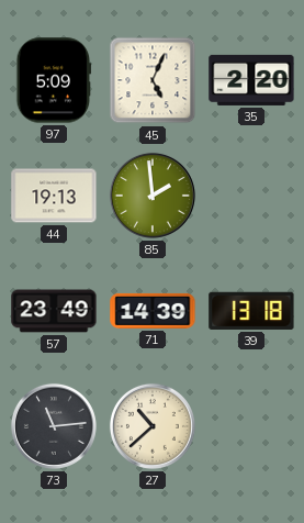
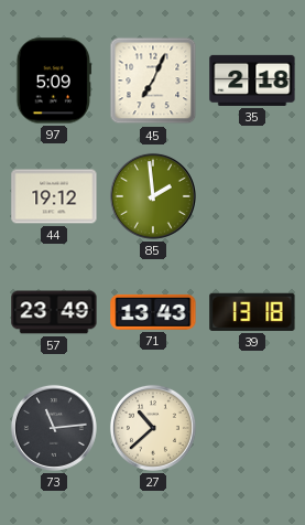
45: 5:04 -> 7:04
35: 2:20 -> 2:18
44: 19:13 -> 19:12
71: 14:39 -> 13:43
